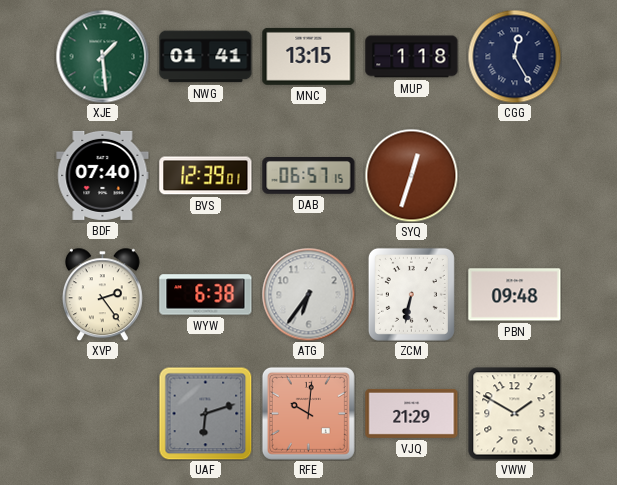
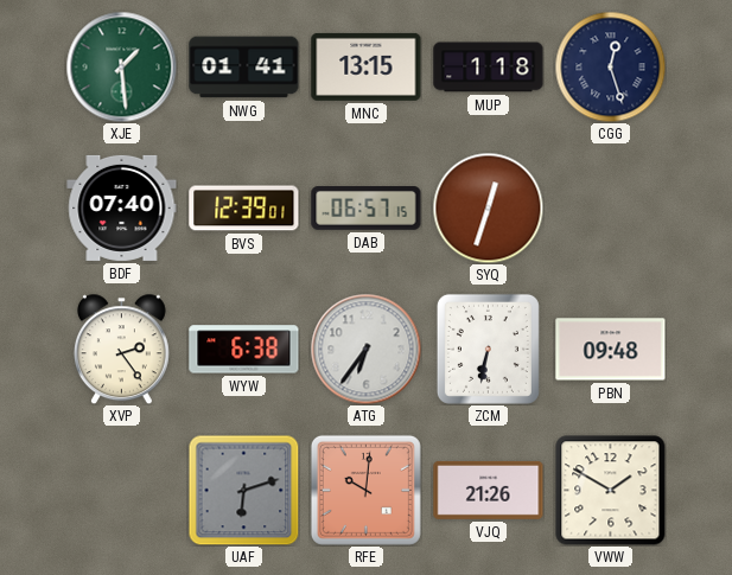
CGG: 12:25 -> 12:27
VJQ: 21:29 -> 21:26
